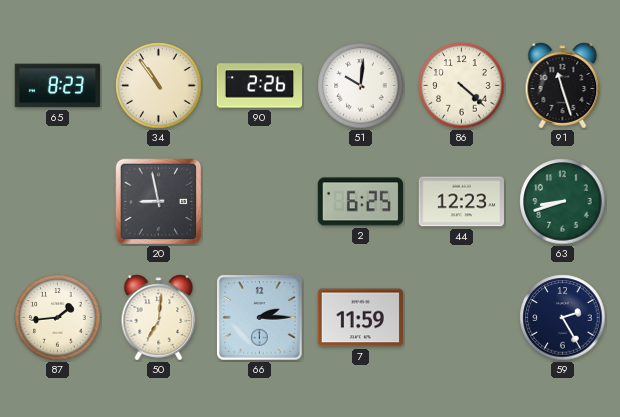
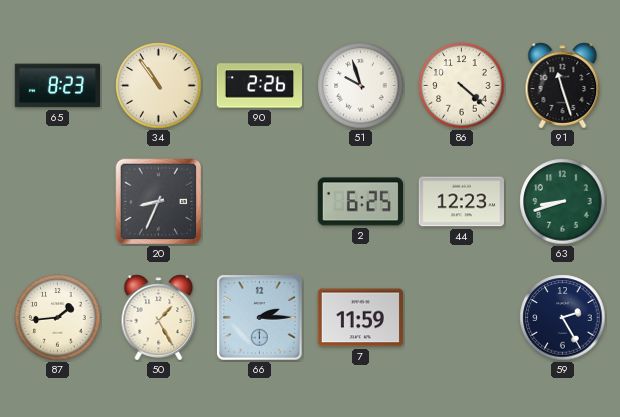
51: 10:01 -> 9:57
20: 8:58 -> 8:34
50: 7:01 -> 1:25
